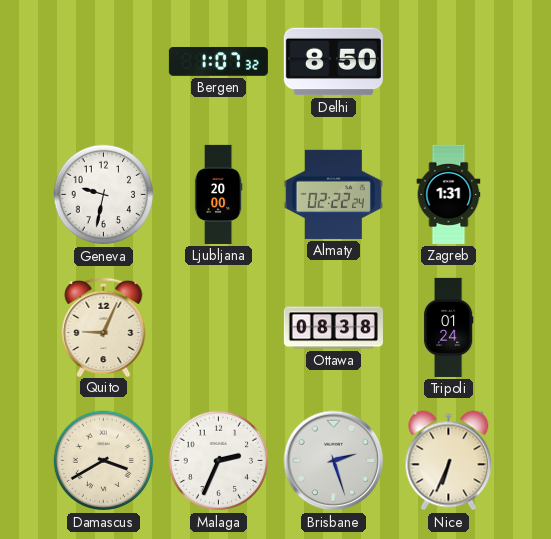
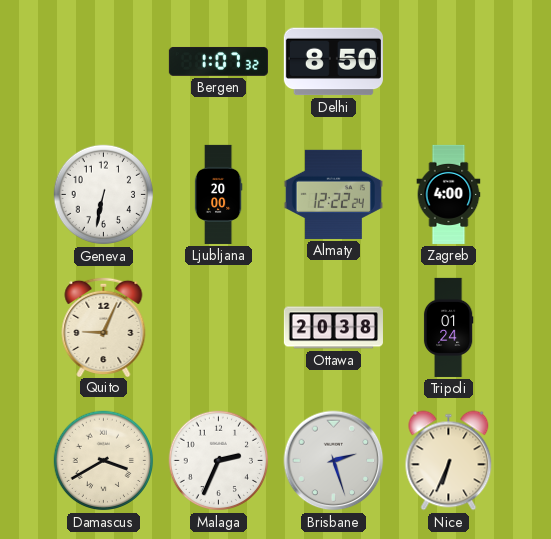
Geneva: 9:32 -> 6:32
Almaty: 02:22 -> 12:22
Zagreb: 1:31 -> 4:00
Ottawa: 08:38 -> 20:38
